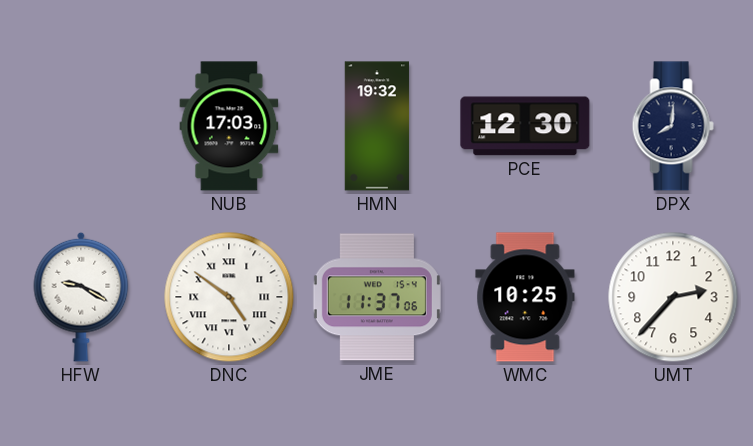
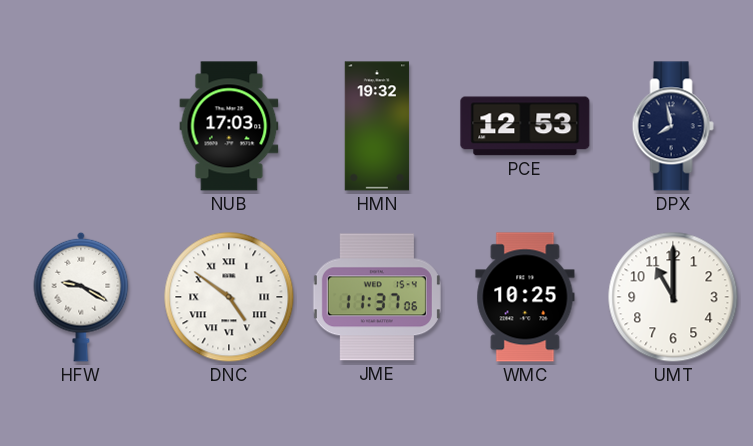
PCE: 12:30 -> 12:53
DPX: 8:01 -> 7:58
UMT: 2:37 -> 11:00
